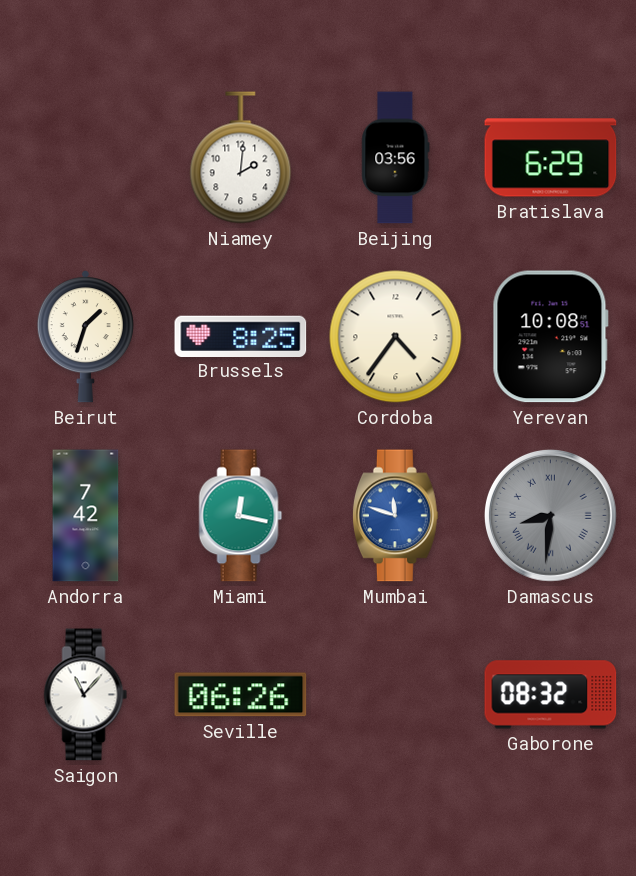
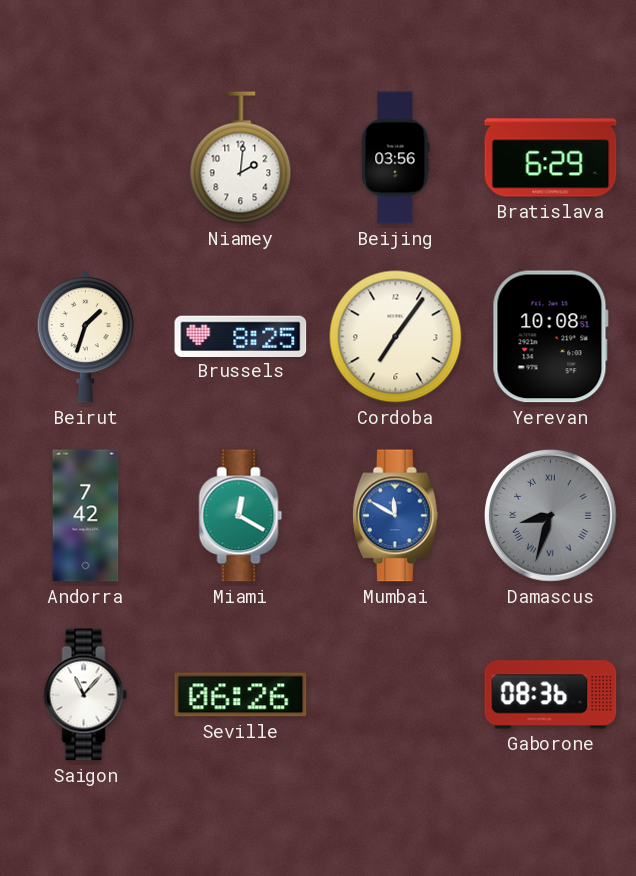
Cordoba: 4:36 -> 7:06
Miami: 12:17 -> 12:20
Mumbai: 11:48 -> 11:50
Damascus: 8:31 -> 8:33
Gaborone: 08:32 -> 08:36
